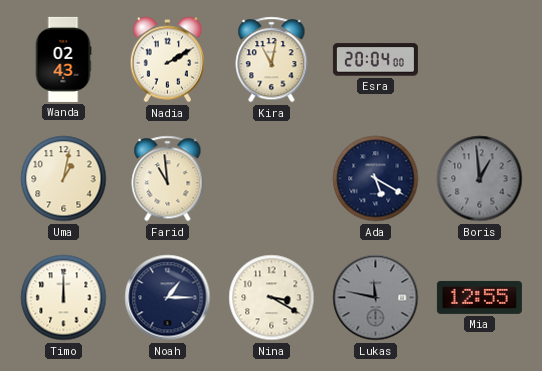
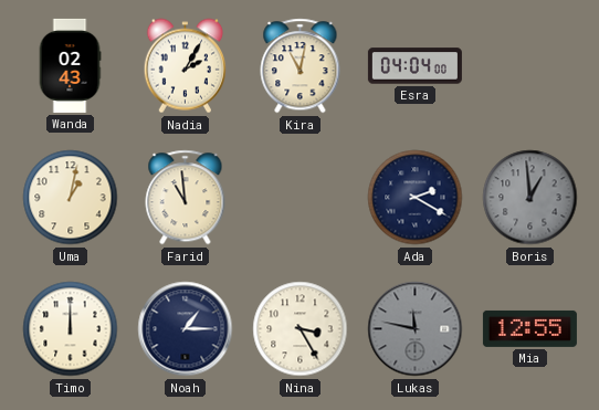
Nadia: 2:10 -> 2:05
Esra: 20:04 -> 04:04
Ada: 5:20 -> 2:20
Nina: 3:20 -> 3:25
